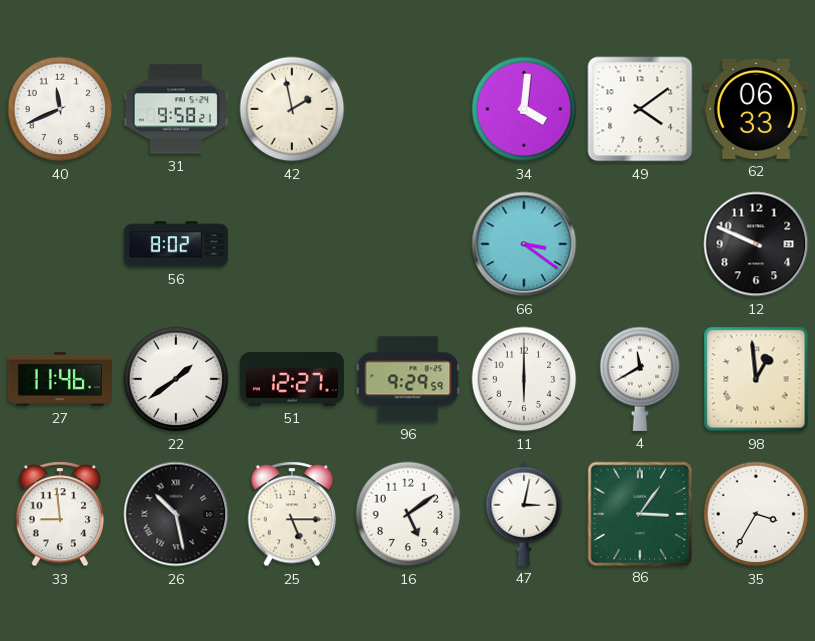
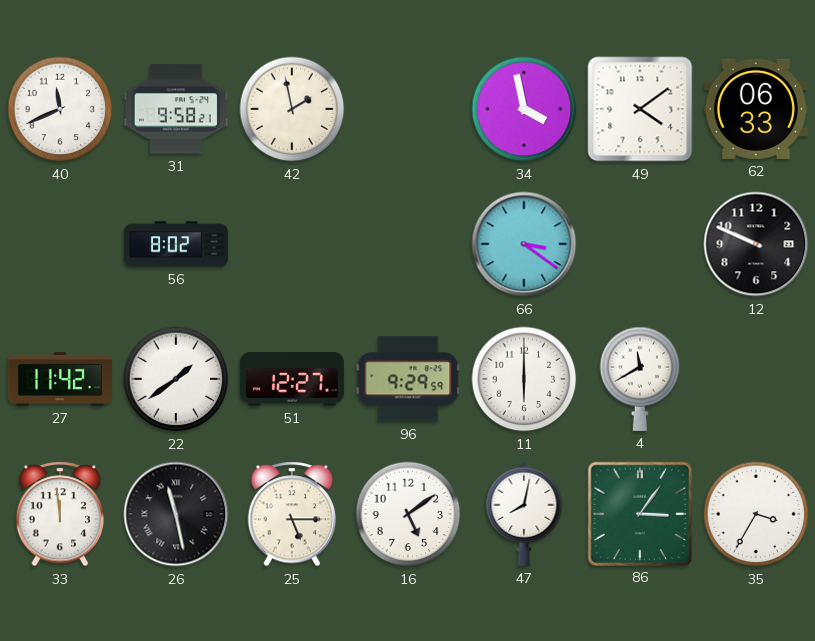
34: 4:01 -> 3:58
27: 11:46 -> 11:42
98: 12:59 -> none
33: 8:59 -> 11:59
26: 10:28 -> 11:28
47: 3:02 -> 8:02
